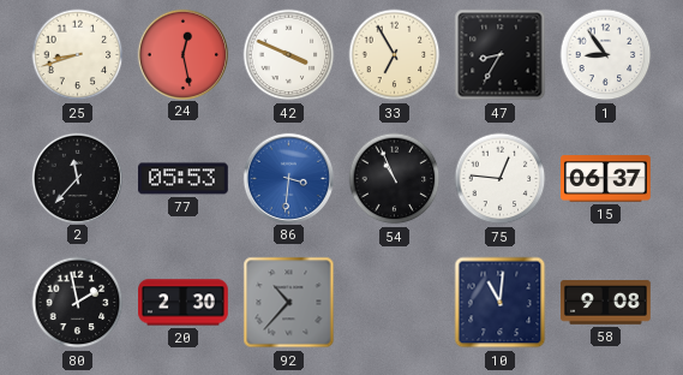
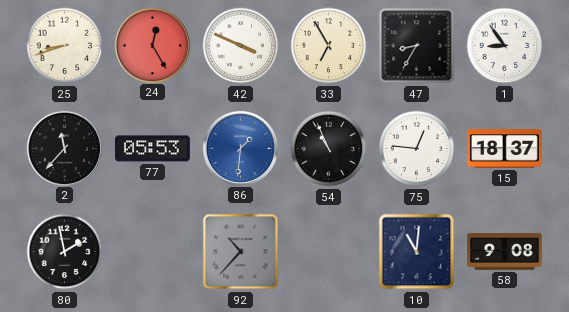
24: 12:28 -> 12:25
86: 3:31 -> 1:31
15: 06:37 -> 18:37
20: 2:30 -> none
